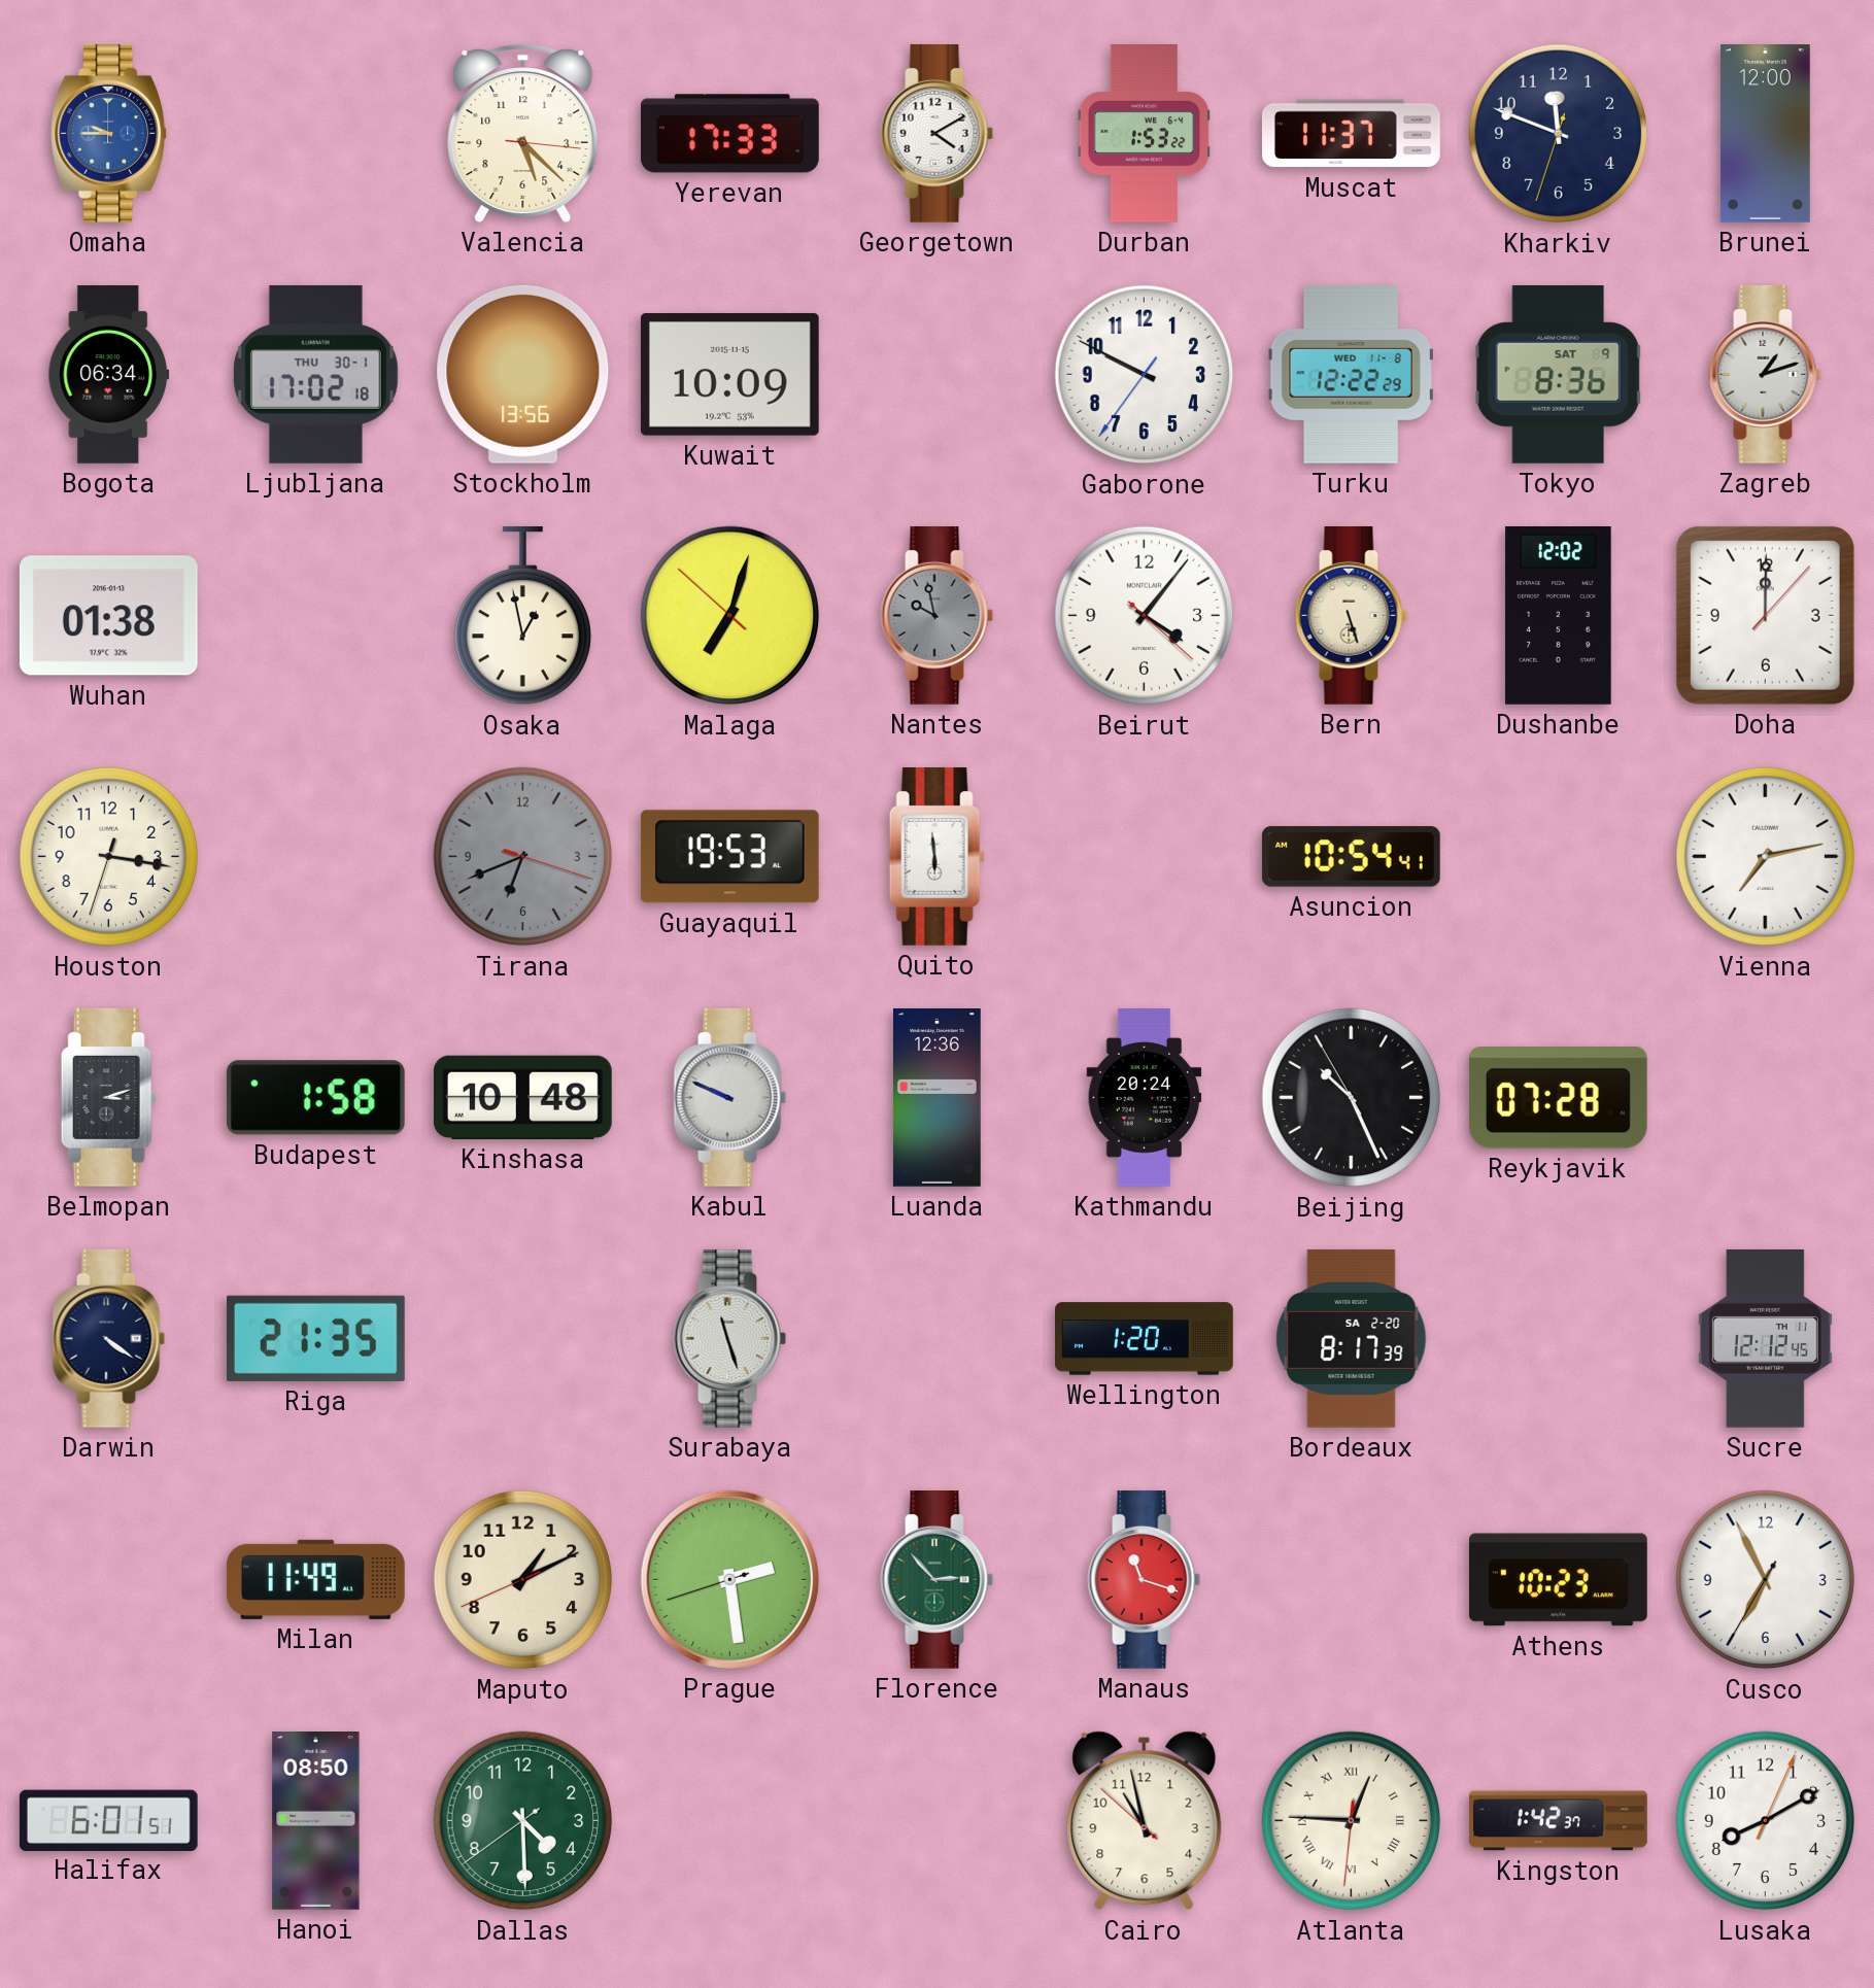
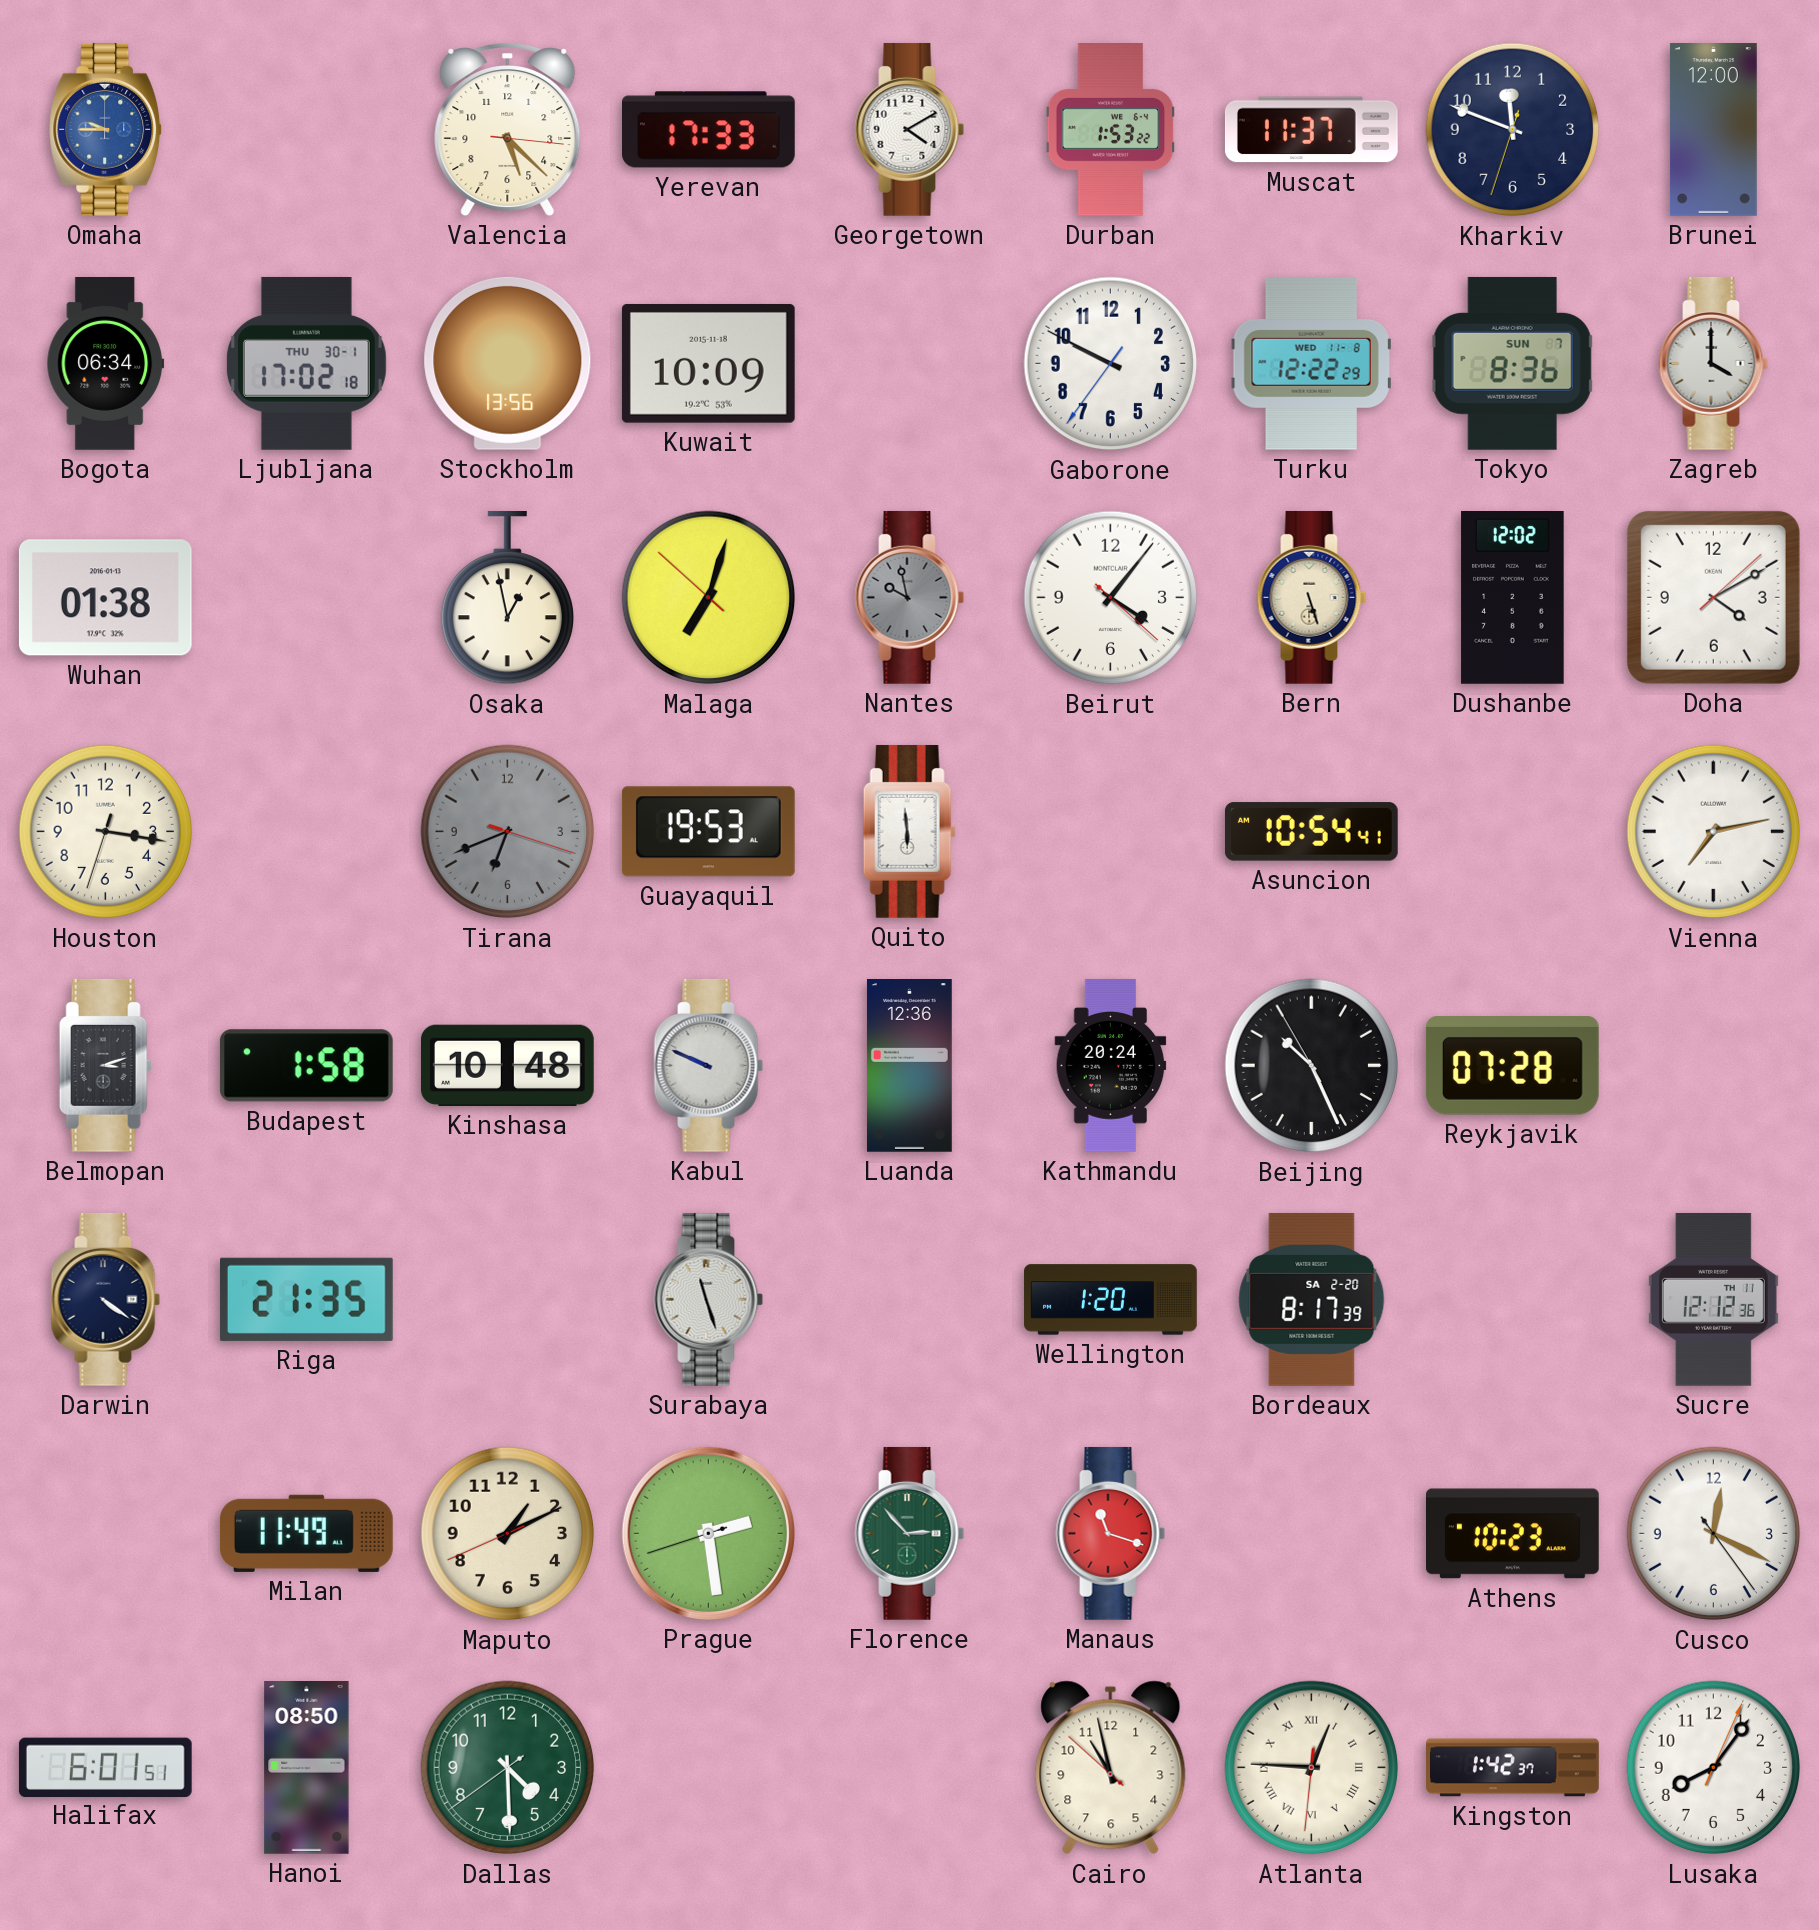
Kuwait date: 2015-11-15 -> 2015-11-18
Tokyo date: SAT 9 -> SUN 7
Zagreb: 1:12 -> 4:00
Doha: 12:00 -> 4:10
Sucre: 12:12:45 -> 12:12:36
Cusco: 6:55 -> 12:19
Lusaka: 8:10 -> 8:06
